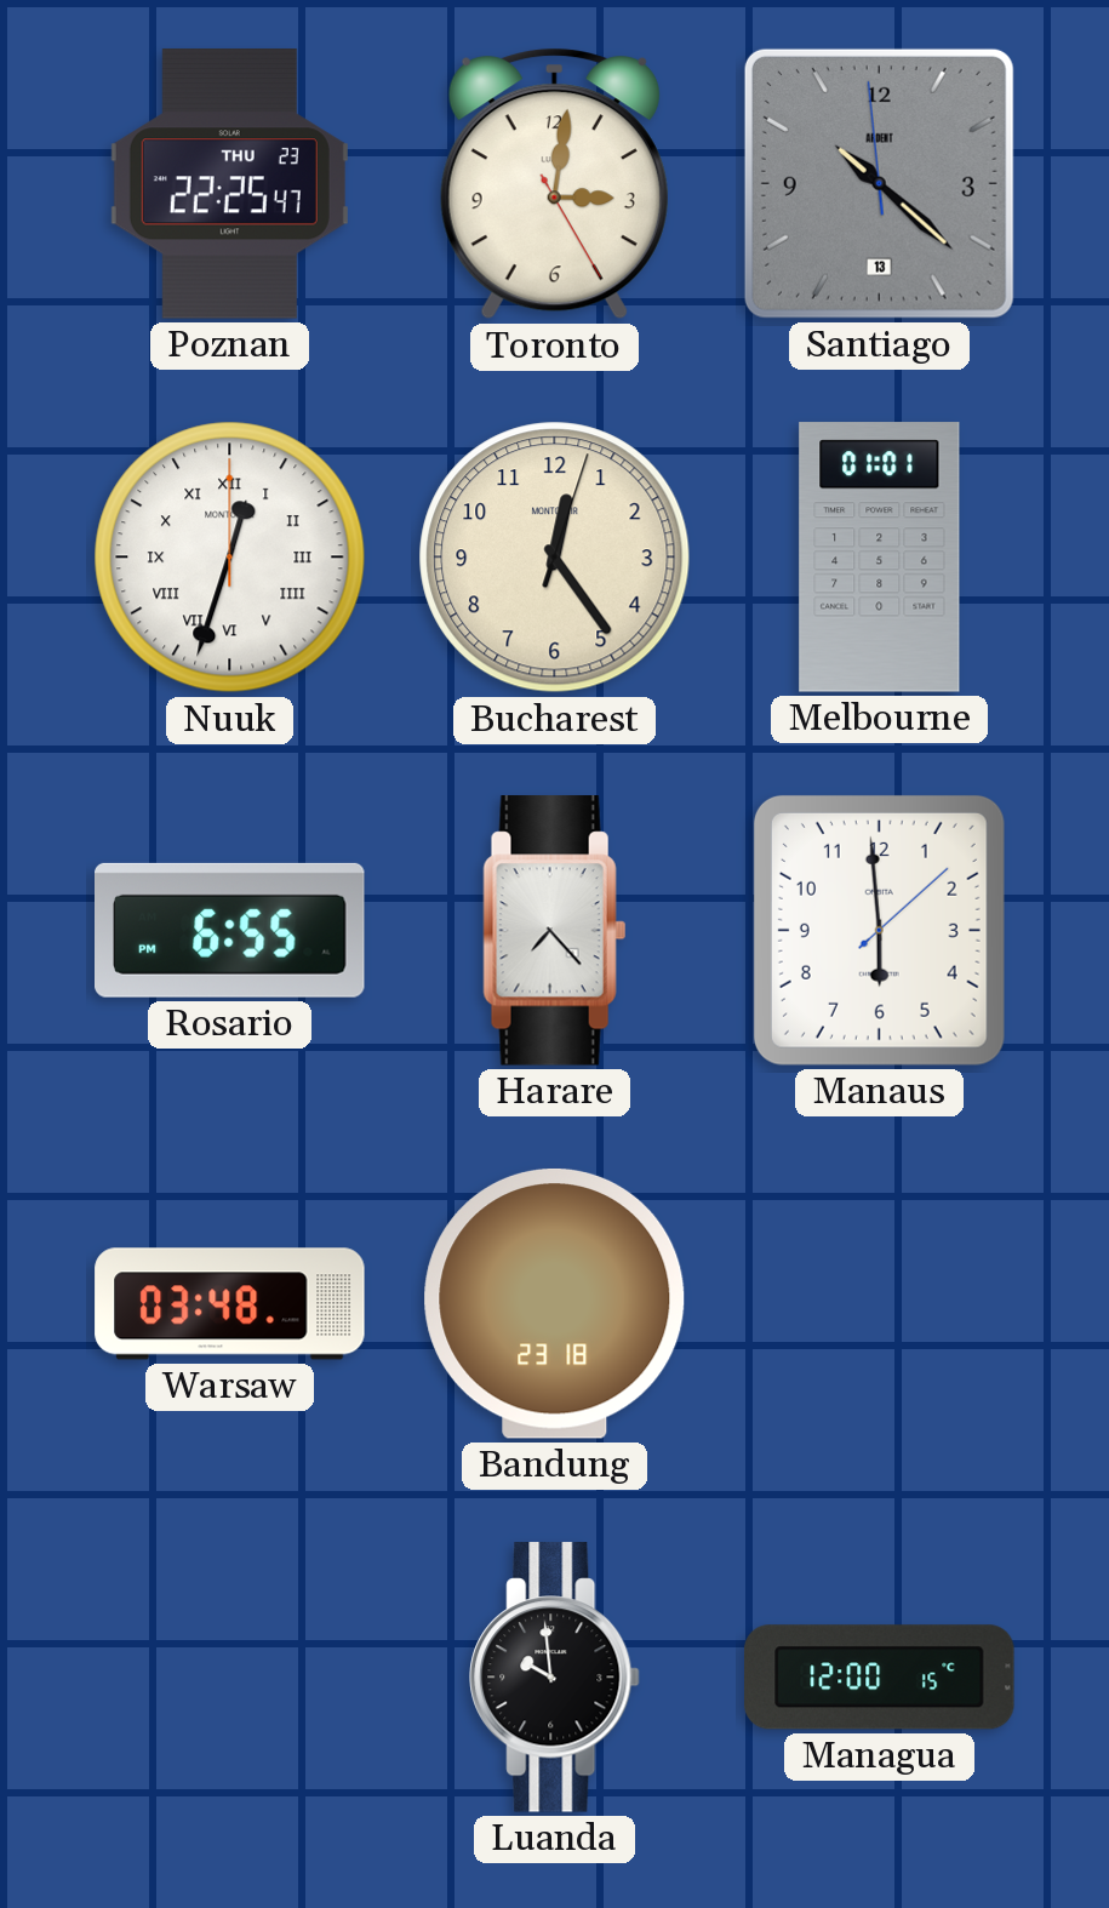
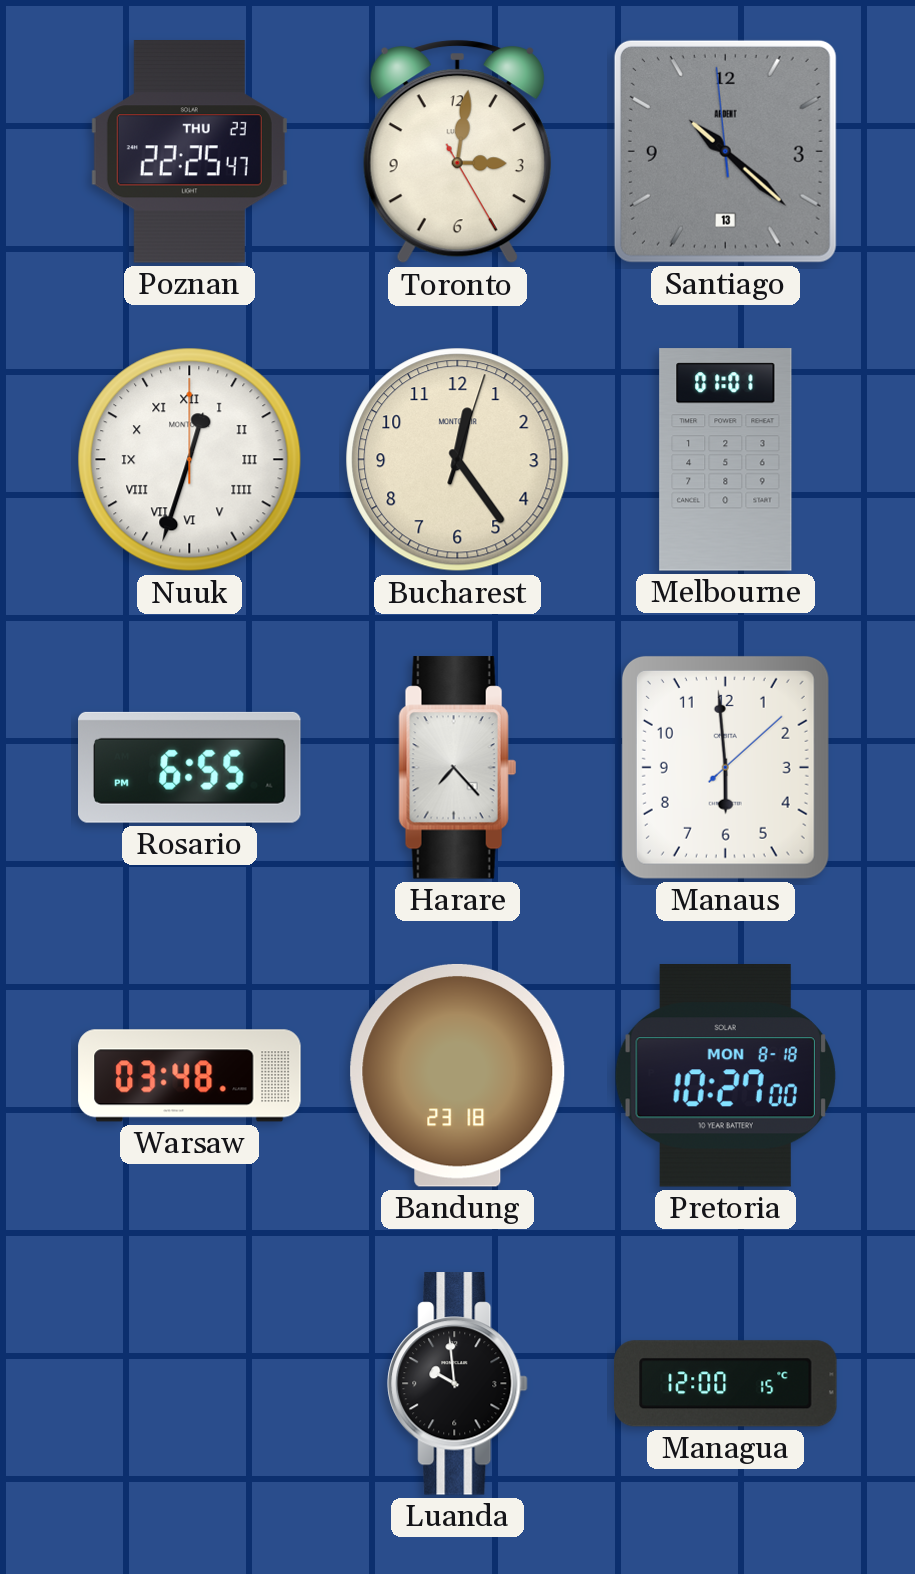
Pretoria: none -> 10:27
